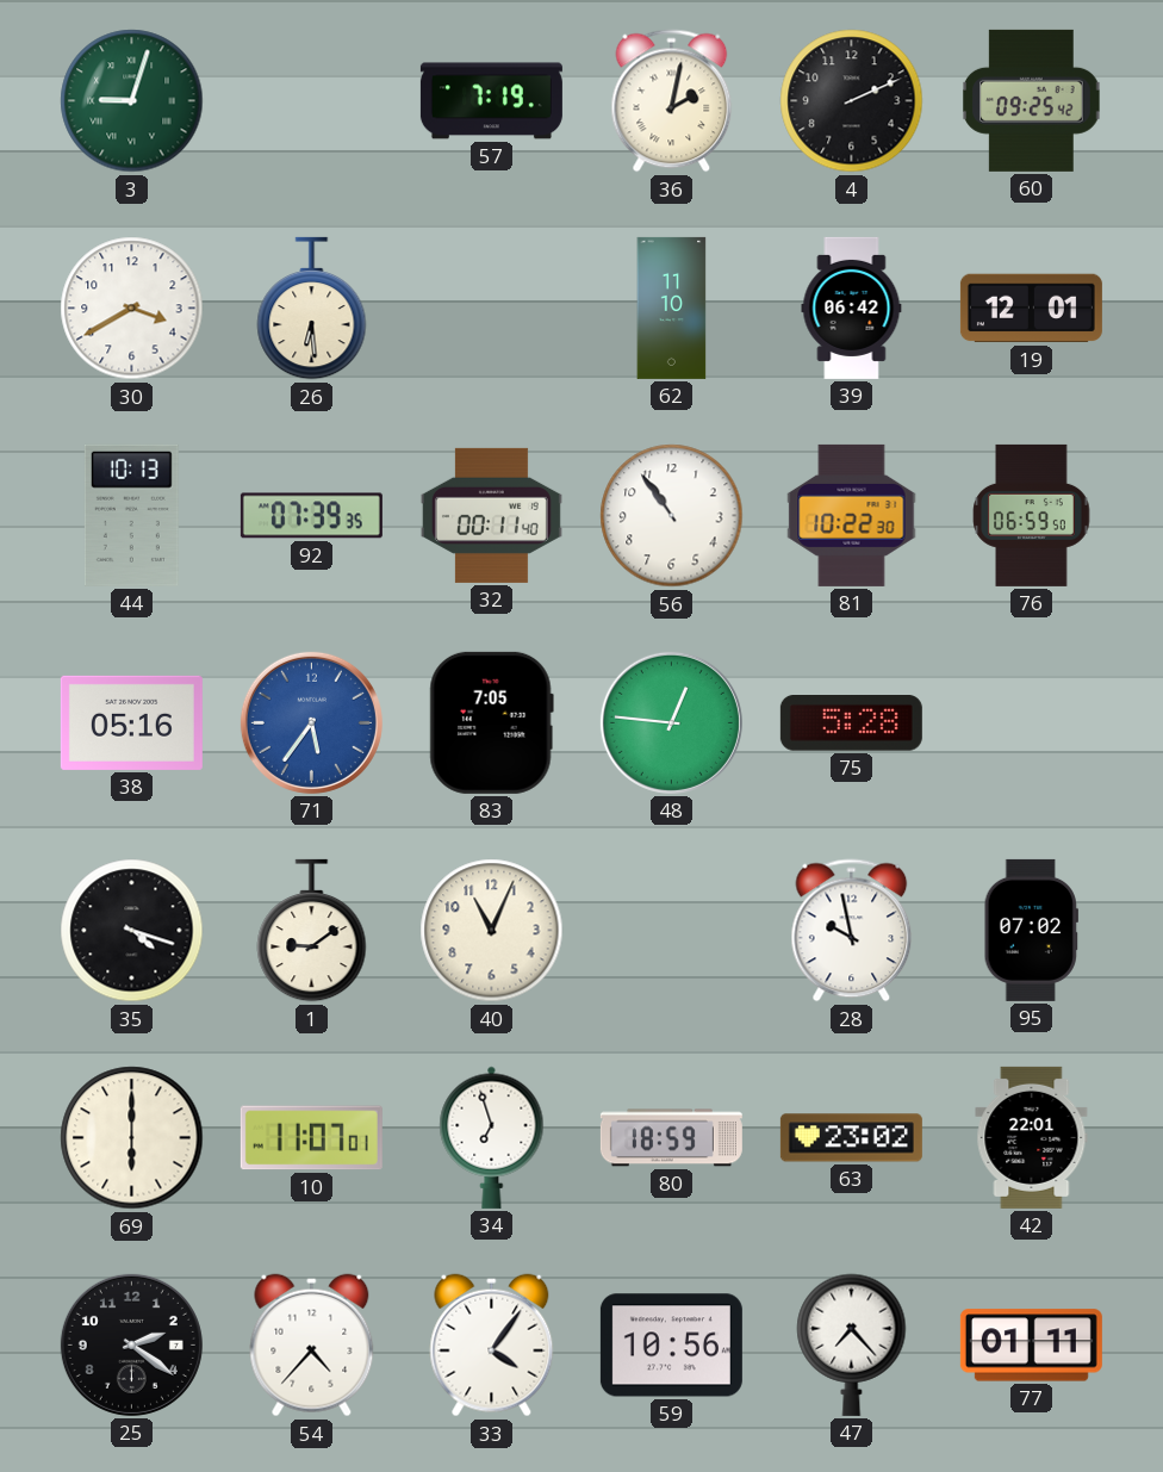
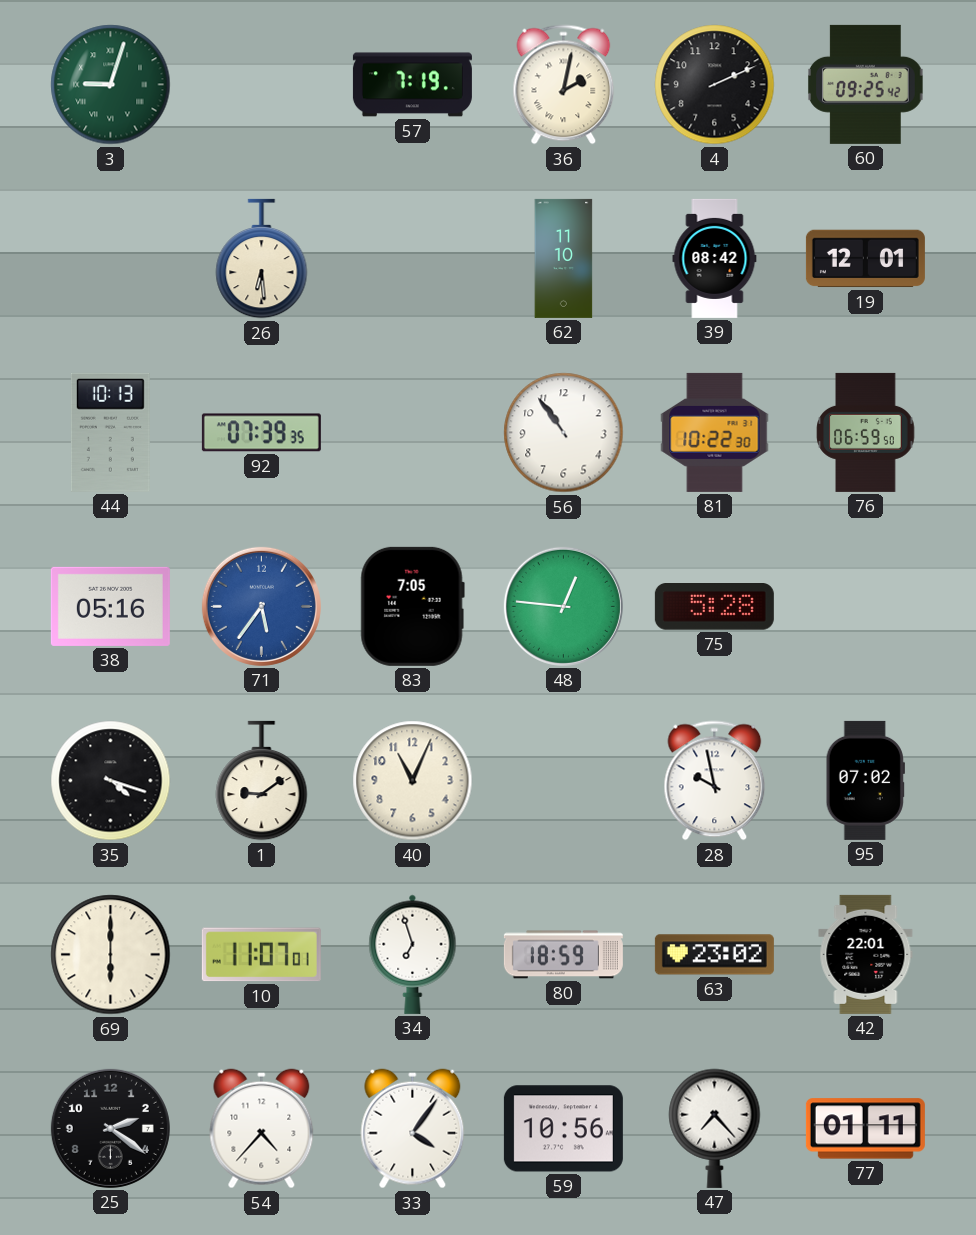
30: 3:40 -> none
39: 06:42 -> 08:42
32: 00:11 -> none
